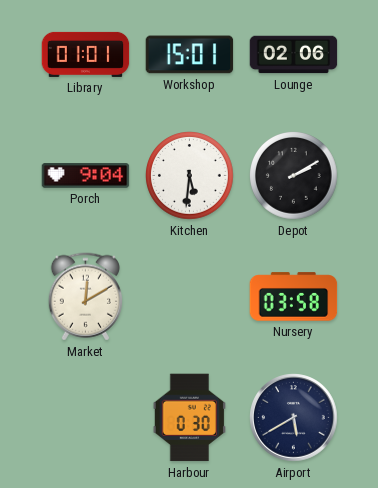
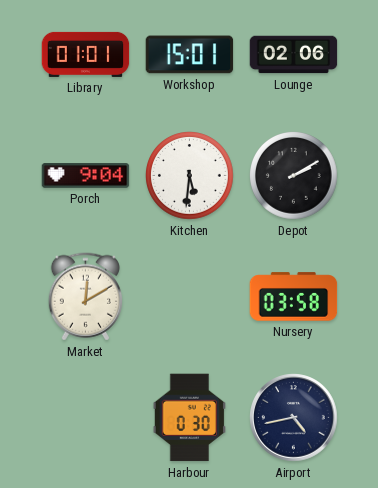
Airport: 5:40 -> 4:43
